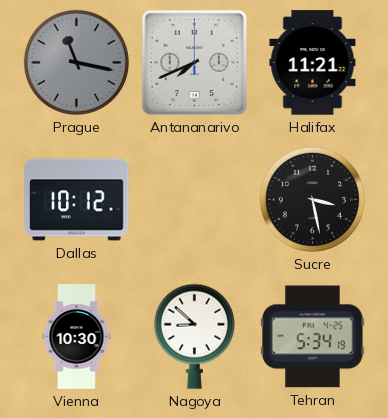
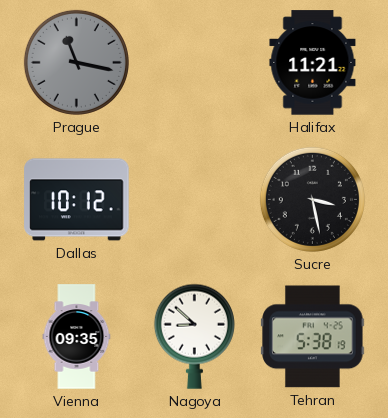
Antananarivo: 7:41 -> none
Vienna: 10:30 -> 09:35
Tehran: 5:34 -> 5:38
